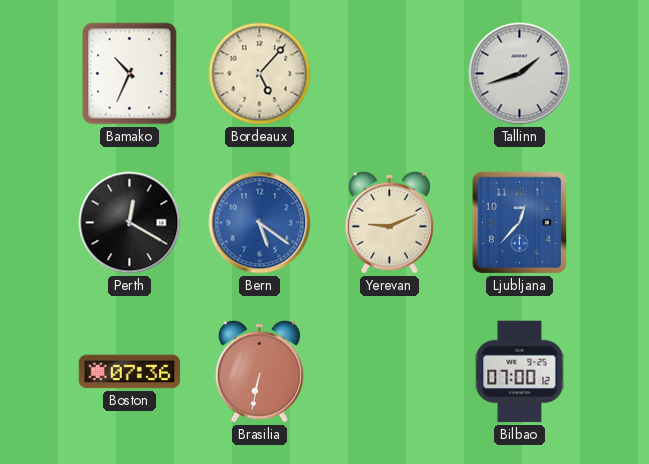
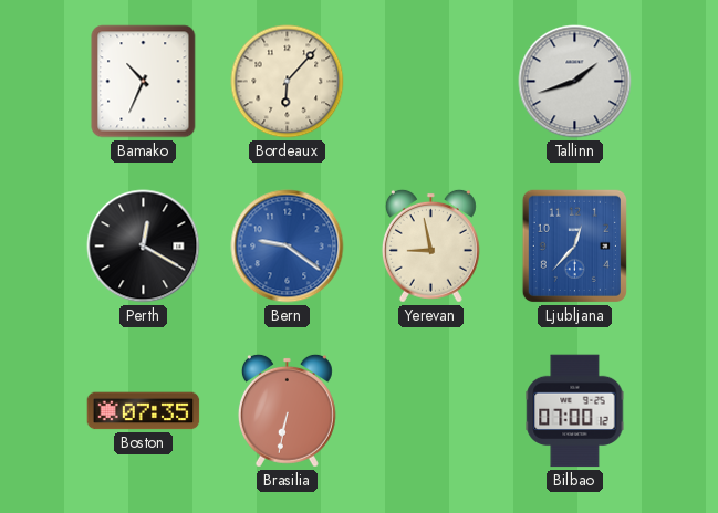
Bordeaux: 5:07 -> 6:07
Bern: 5:21 -> 9:21
Yerevan: 9:11 -> 8:58
Boston: 07:36 -> 07:35
